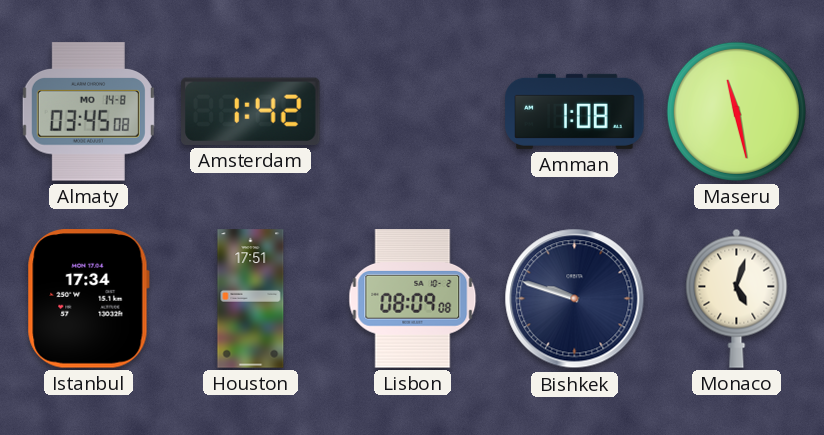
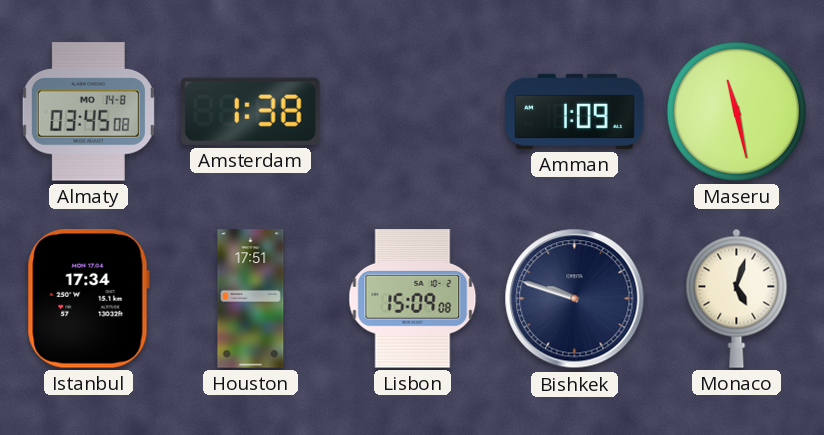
Amsterdam: 1:42 -> 1:38
Amman: 1:08 -> 1:09
Lisbon: 08:09 -> 15:09
